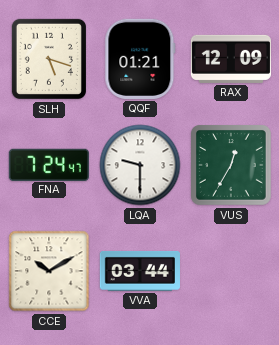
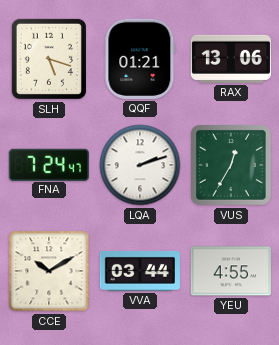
RAX: 12:09 -> 13:06
LQA: 9:30 -> 2:12
YEU: none -> 4:55
